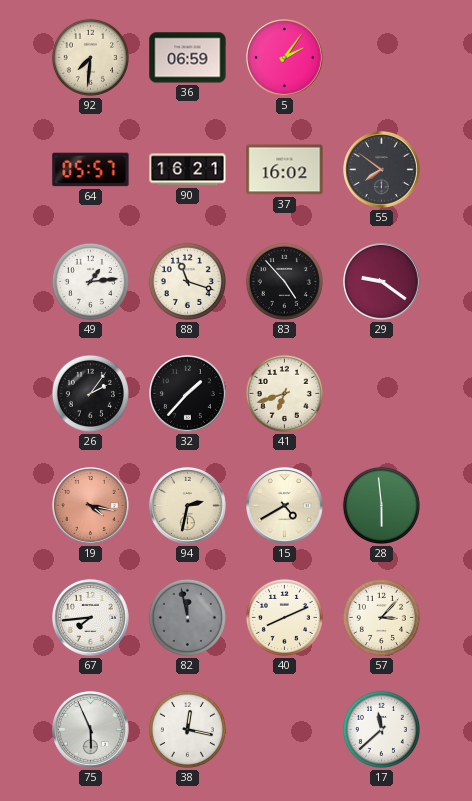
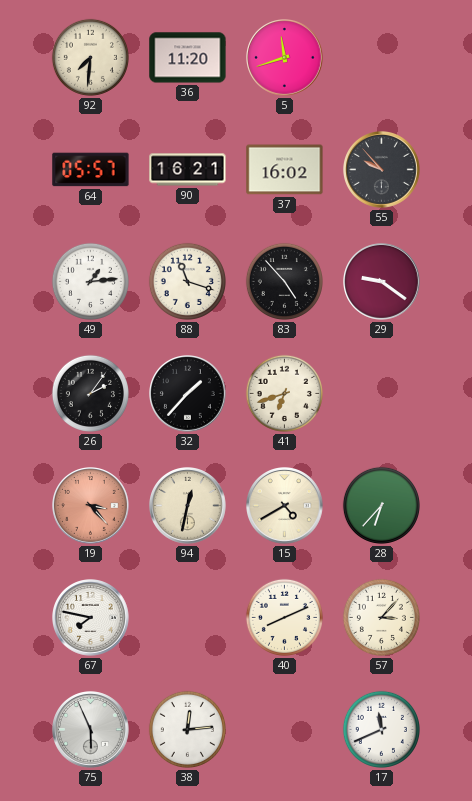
36: 06:59 -> 11:20
5: 2:06 -> 11:42
55: 7:51 -> 9:53
19: 4:17 -> 3:23
94: 2:32 -> 12:32
28: 5:59 -> 6:37
67: 7:44 -> 7:47
82: 11:58 -> none
38: 12:17 -> 12:14
17: 11:38 -> 11:41
